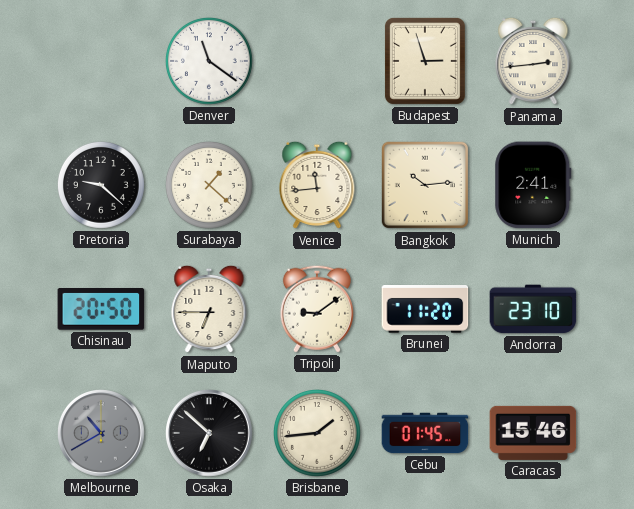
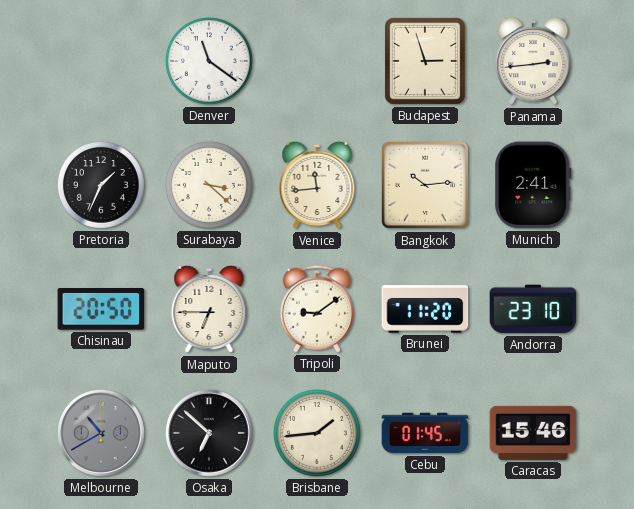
Pretoria: 9:22 -> 1:34
Surabaya: 1:22 -> 3:22
